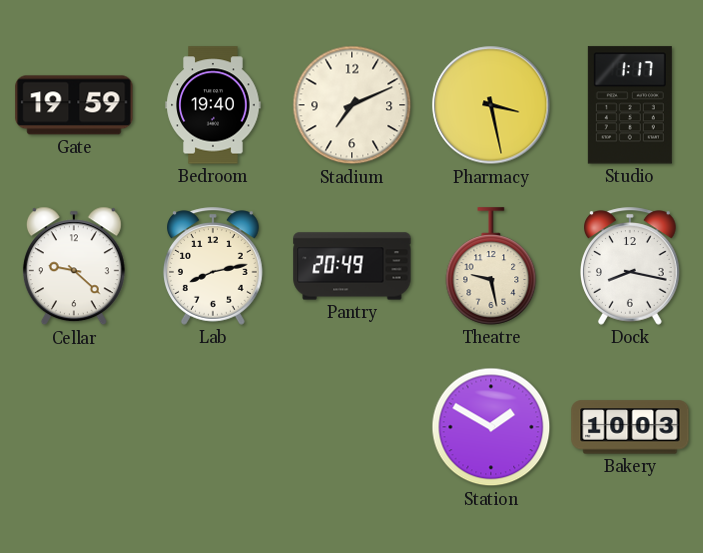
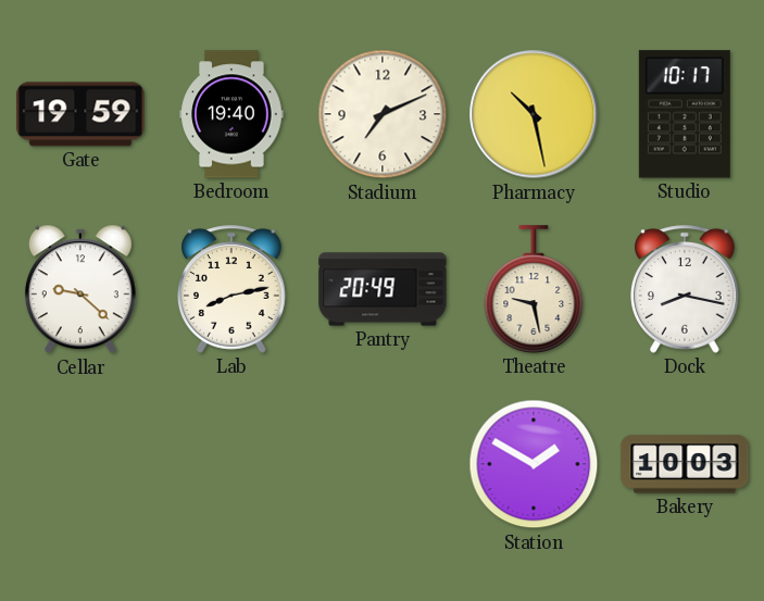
Pharmacy: 3:28 -> 10:28
Studio: 1:17 -> 10:17
